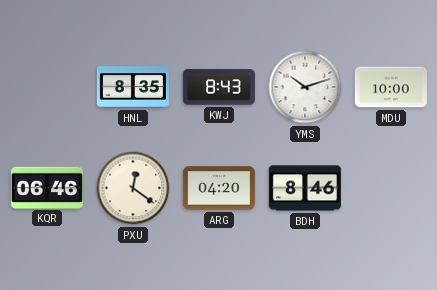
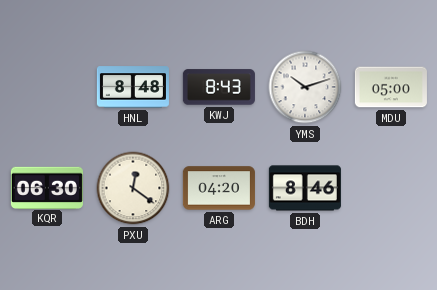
HNL: 8:35 -> 8:48
MDU: 10:00 -> 05:00
KQR: 06:46 -> 06:30
